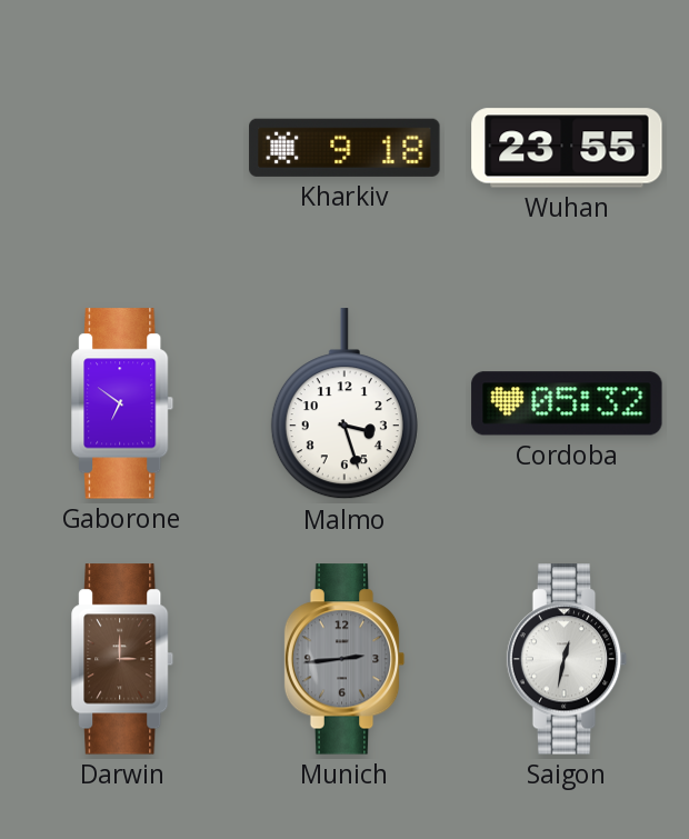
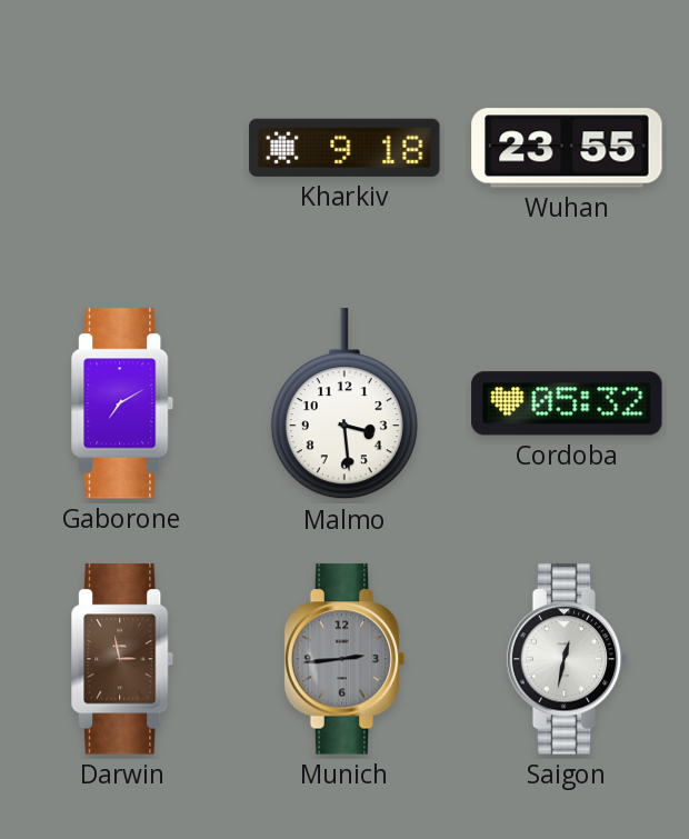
Gaborone: 6:51 -> 7:10
Malmo: 3:27 -> 3:29
Darwin: 3:00 -> 2:58
